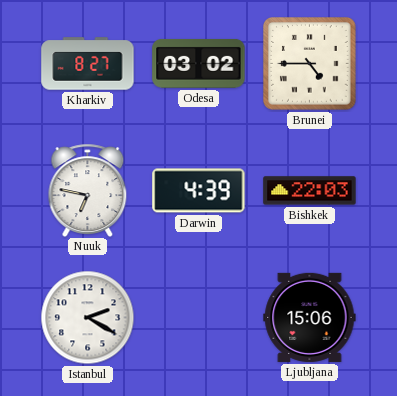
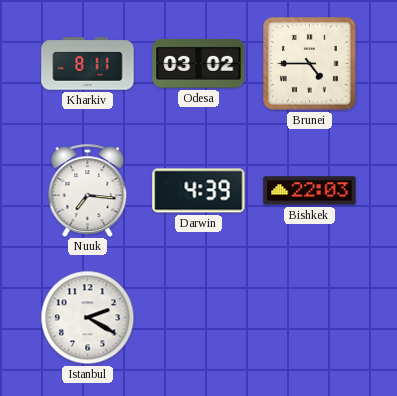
Kharkiv: 8:27 -> 8:11
Nuuk: 6:47 -> 7:16
Ljubljana: 15:06 -> none
